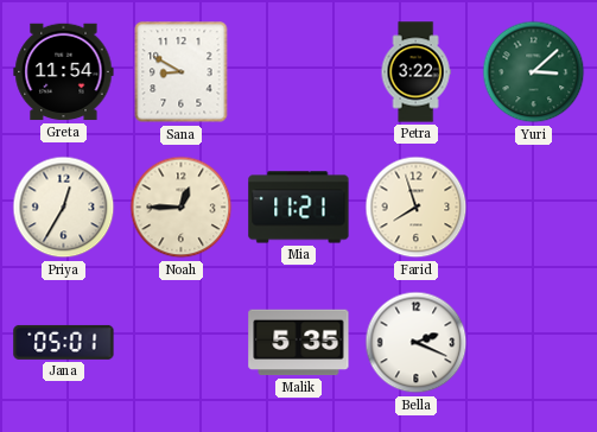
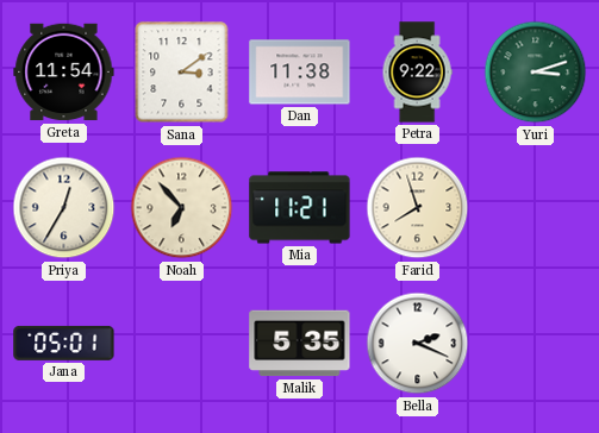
Sana: 8:50 -> 3:09
Dan: none -> 11:38
Petra: 3:22 -> 9:22
Yuri: 3:08 -> 3:12
Noah: 12:45 -> 6:53
